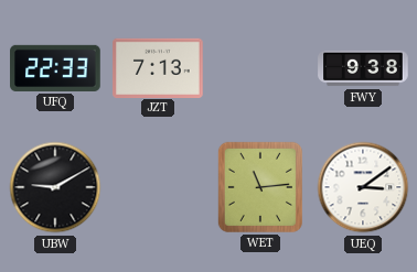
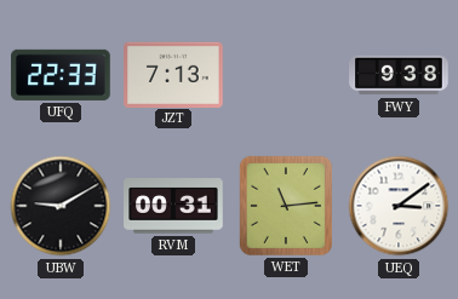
RVM: none -> 00:31
